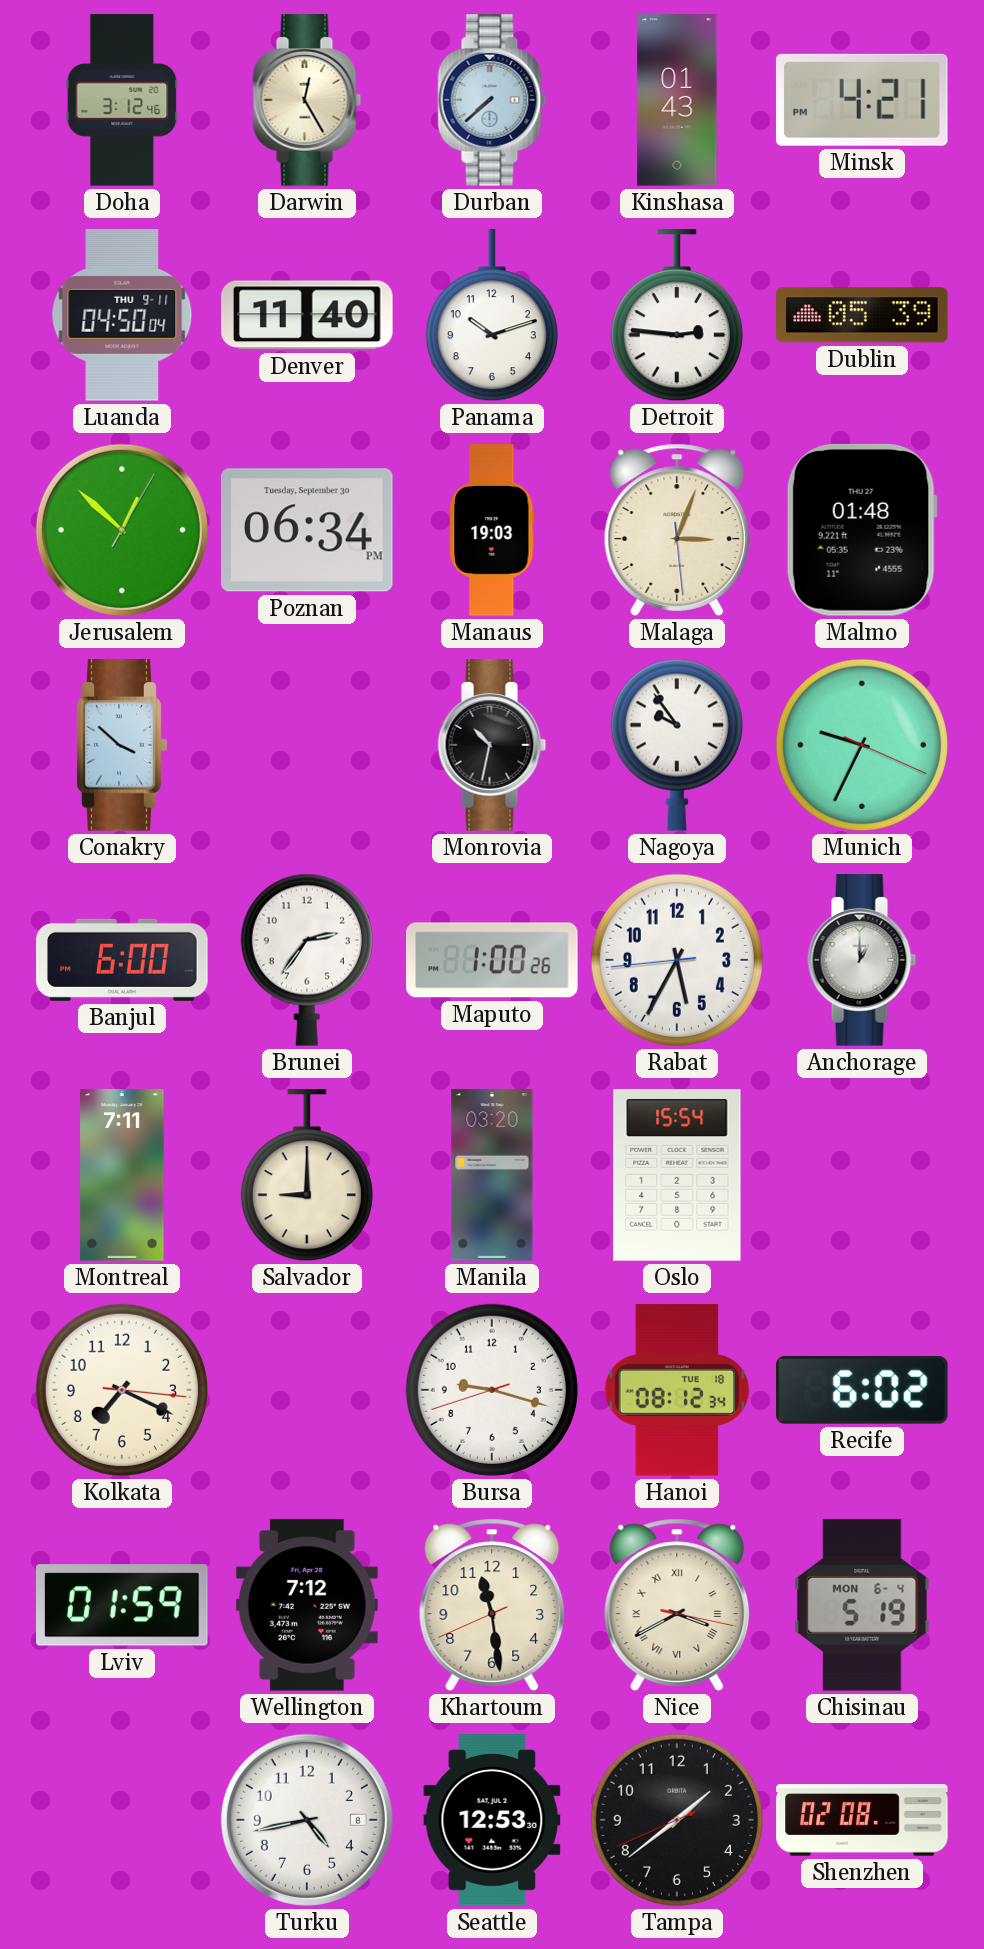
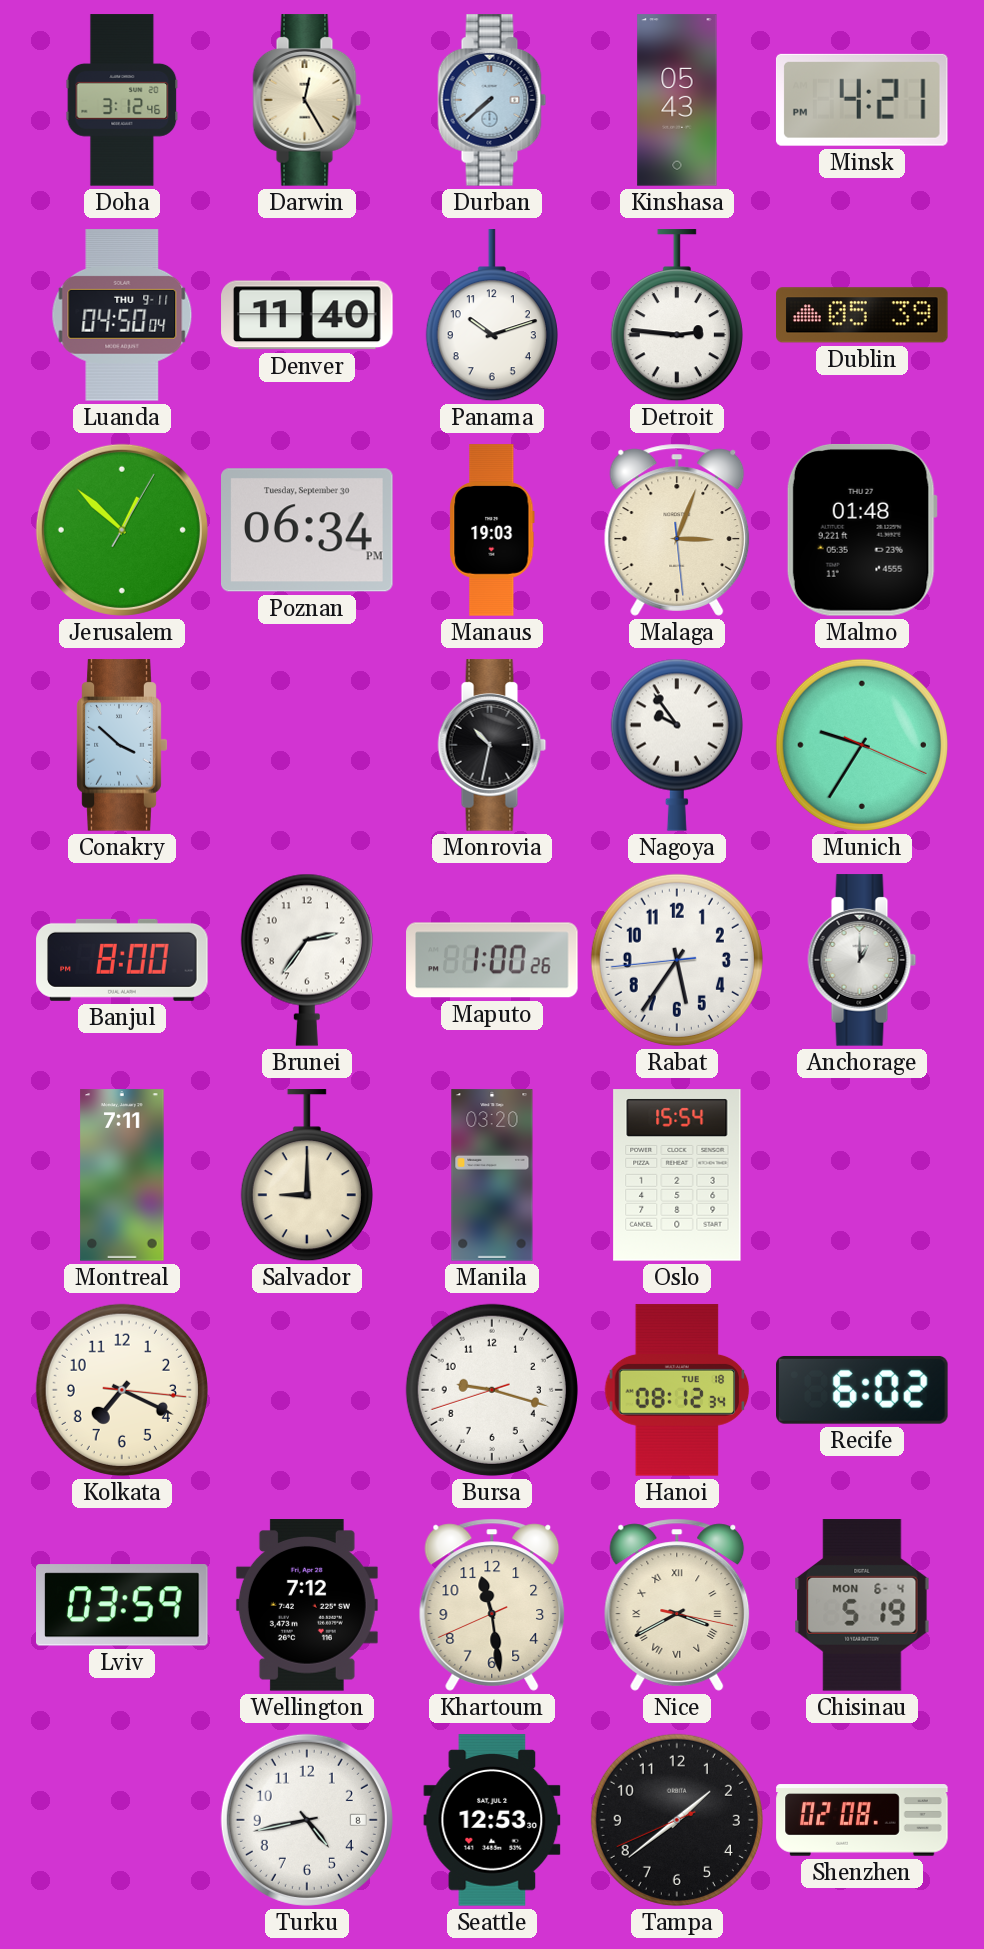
Kinshasa: 01:43 -> 05:43
Munich: 9:34 -> 9:35
Banjul: 6:00 -> 8:00
Rabat: 5:34 -> 5:35
Lviv: 01:59 -> 03:59
